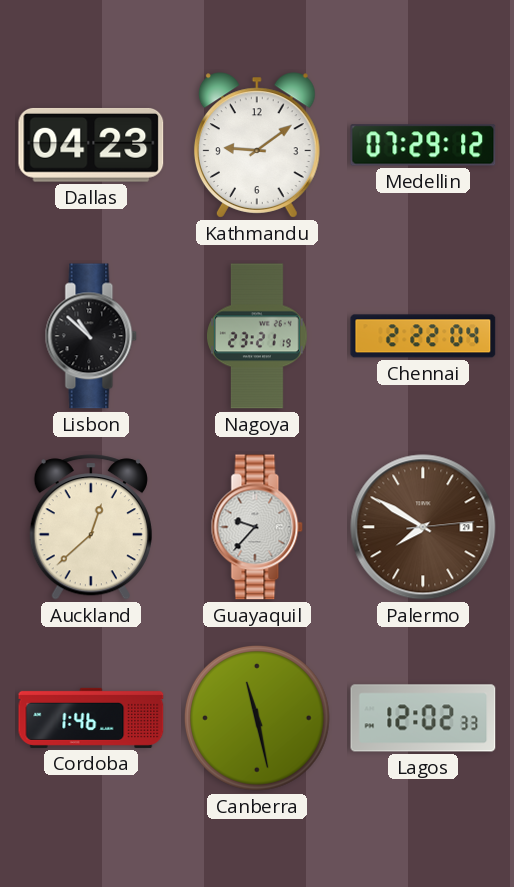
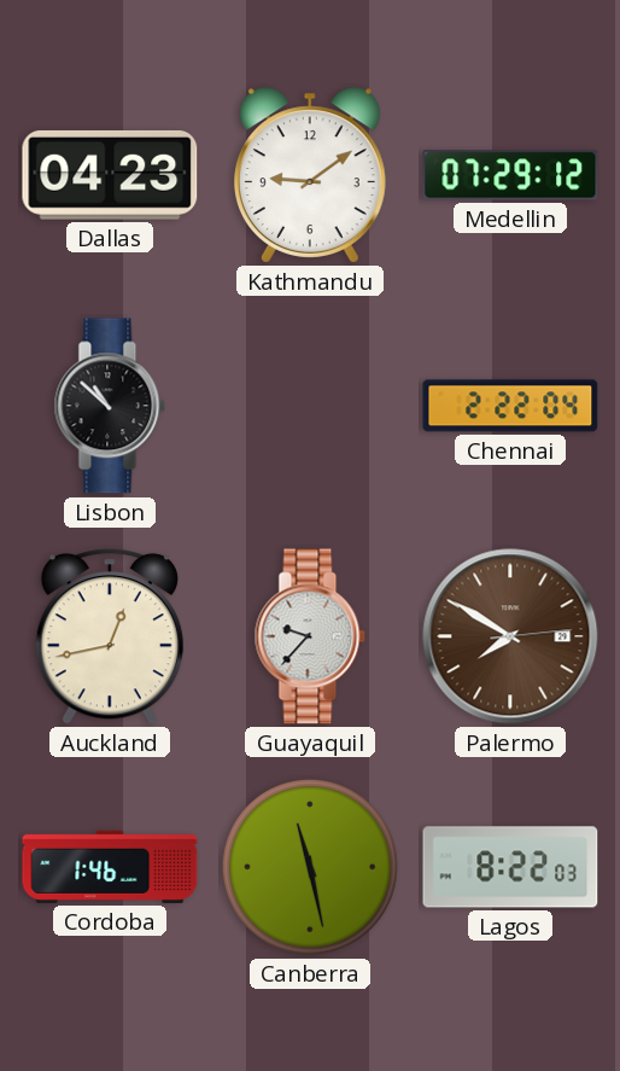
Nagoya: 23:21 -> none
Auckland: 12:38 -> 12:43
Lagos: 12:02 -> 8:22
